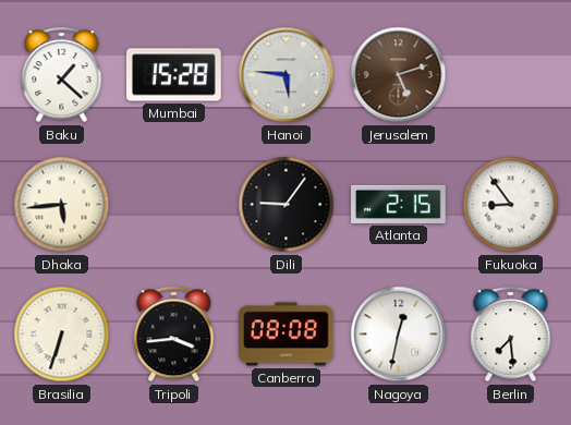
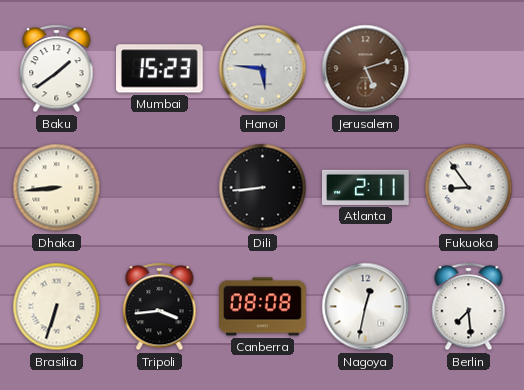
Baku: 1:22 -> 1:39
Mumbai: 15:28 -> 15:23
Dhaka: 5:44 -> 8:44
Dili: 9:06 -> 8:44
Atlanta: 2:15 -> 2:11
